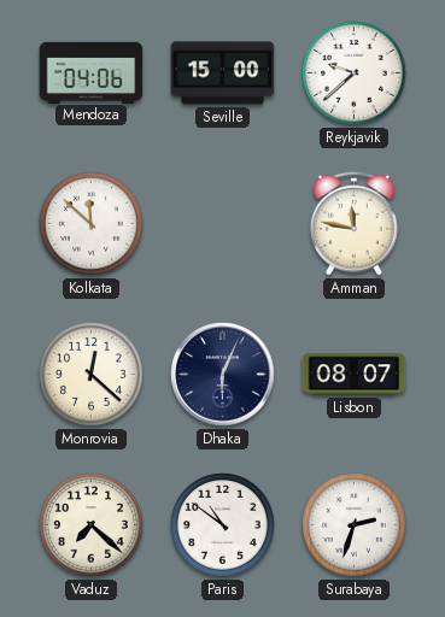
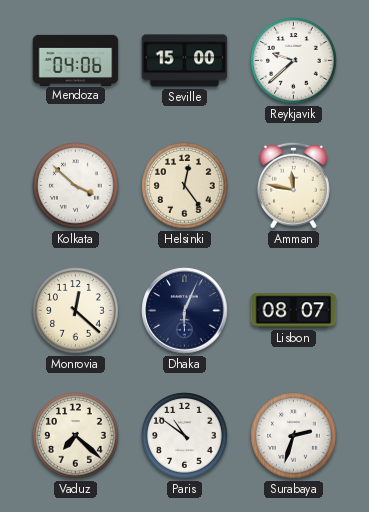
Kolkata: 11:52 -> 3:52
Helsinki: none -> 12:24
